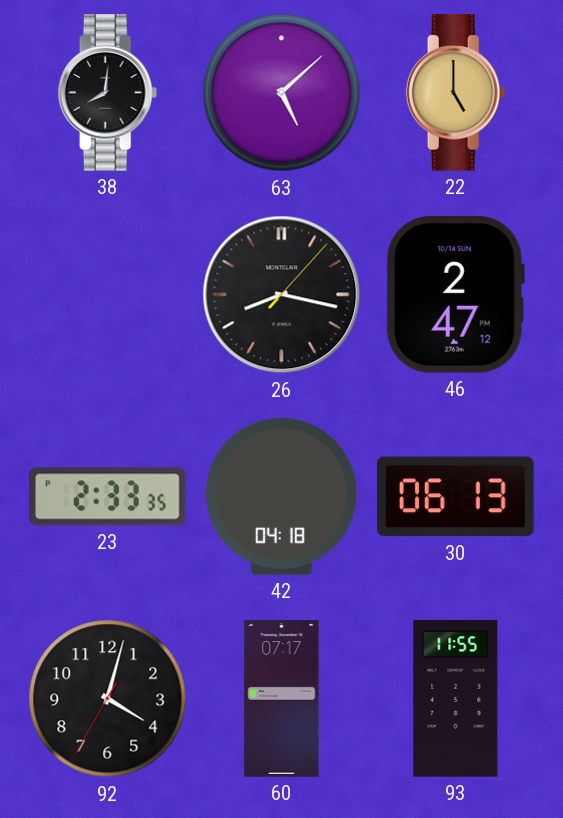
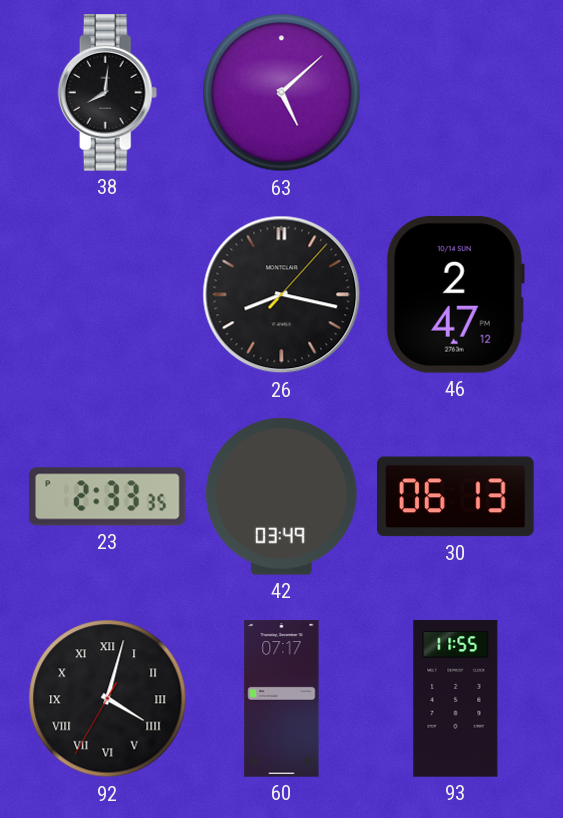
22: 5:00 -> none
42: 04:18 -> 03:49
92 numerals: Arabic -> Roman
